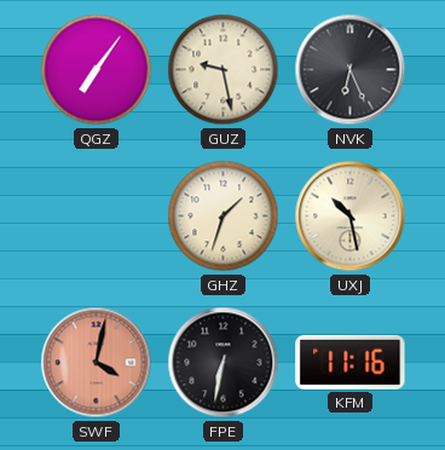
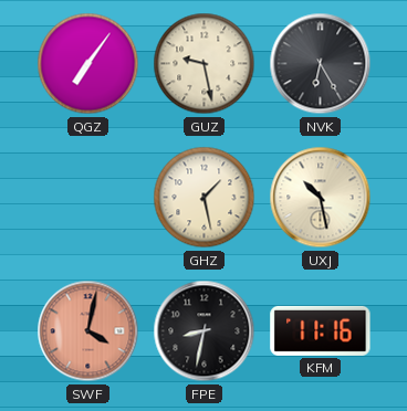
NVK: 6:26 -> 6:25
GHZ: 1:33 -> 1:28
FPE: 6:32 -> 8:32
